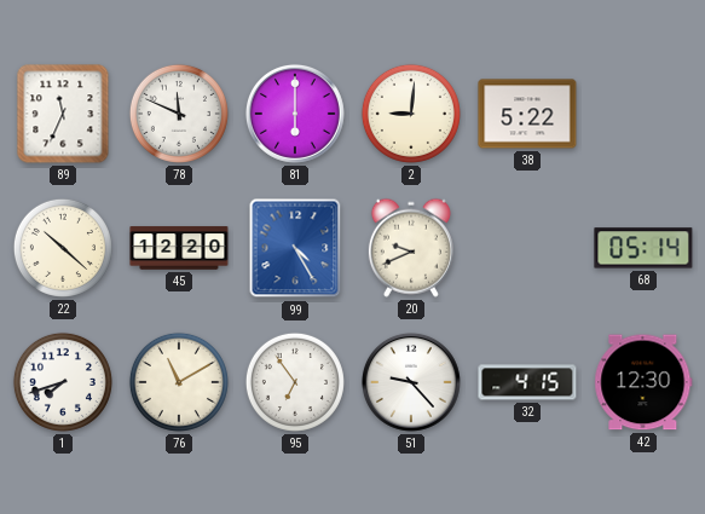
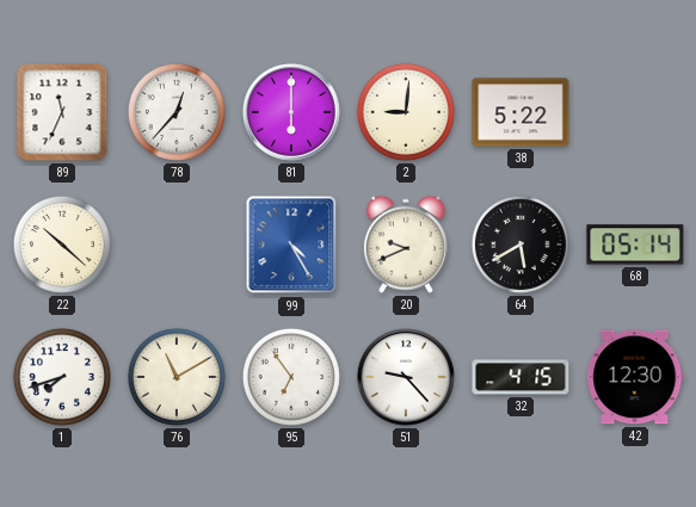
78: 11:49 -> 12:37
45: 12:20 -> none
64: none -> 5:40
